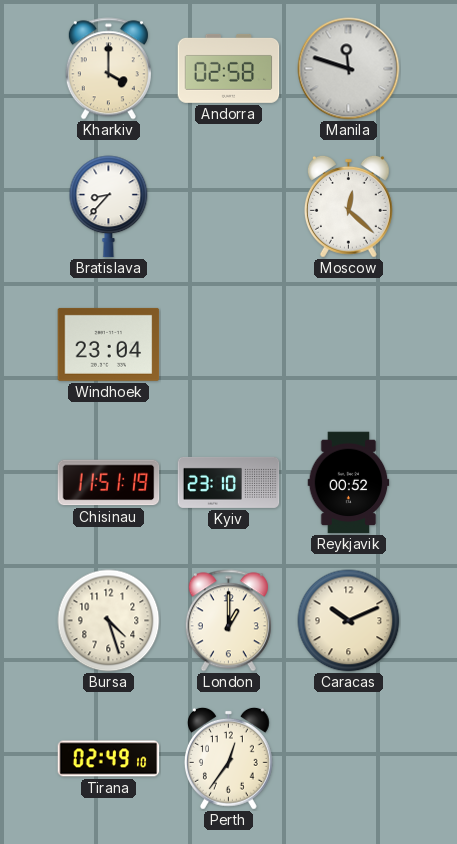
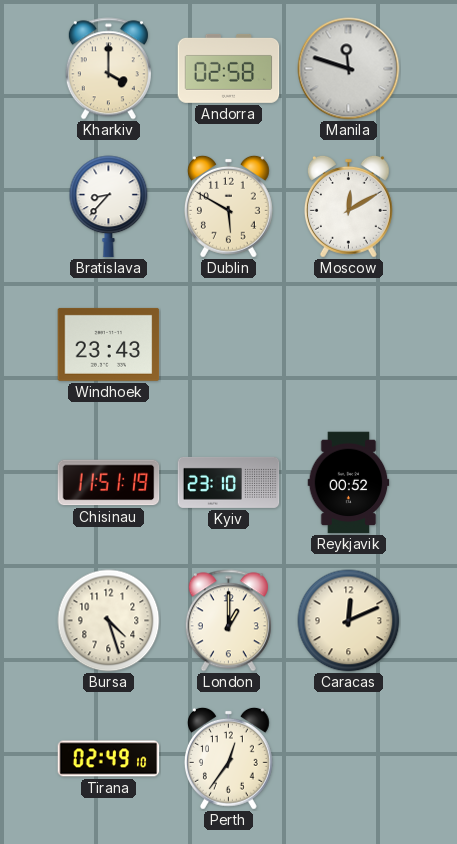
Dublin: none -> 5:50
Moscow: 12:22 -> 12:10
Windhoek: 23:04 -> 23:43
Caracas: 10:11 -> 12:11
